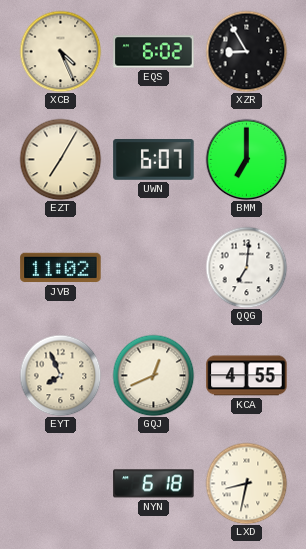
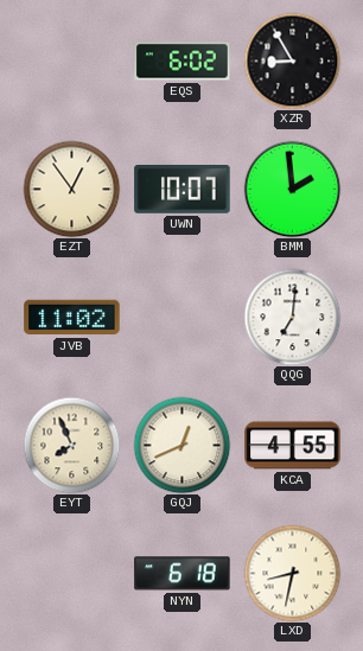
XCB: 4:26 -> none
EZT: 7:05 -> 12:54
UWN: 6:07 -> 10:07
BMM: 7:00 -> 1:59
